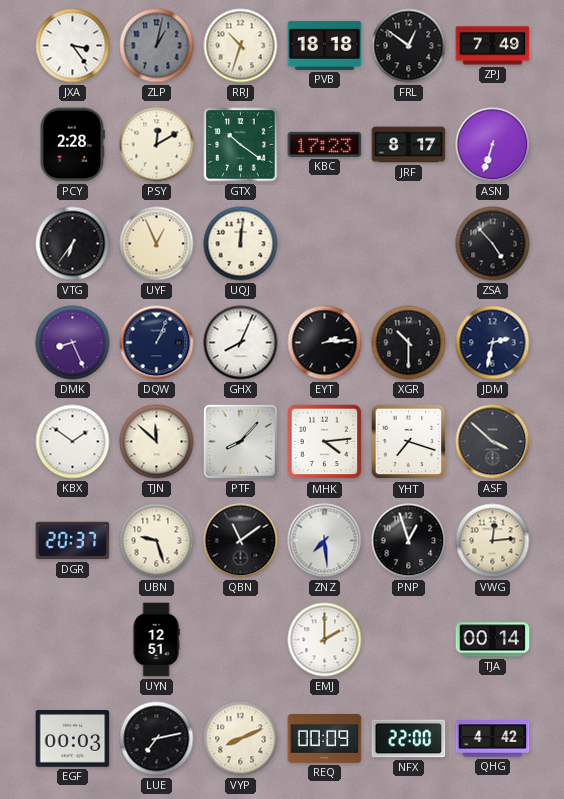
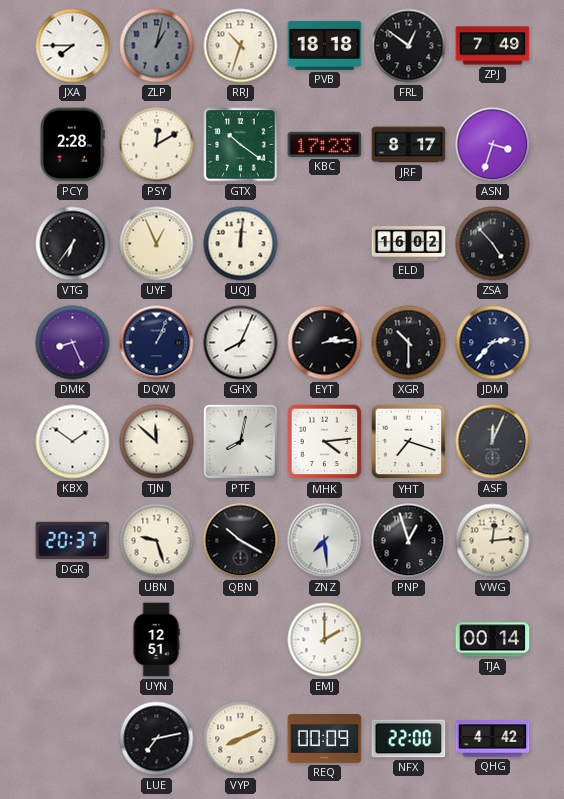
JXA: 3:24 -> 7:45
ASN: 6:33 -> 3:33
ELD: none -> 16:02
JDM: 2:32 -> 2:37
PTF: 8:07 -> 8:02
ASF: 3:52 -> 12:04
QBN: 11:09 -> 10:20
EGF: 00:03 -> none
